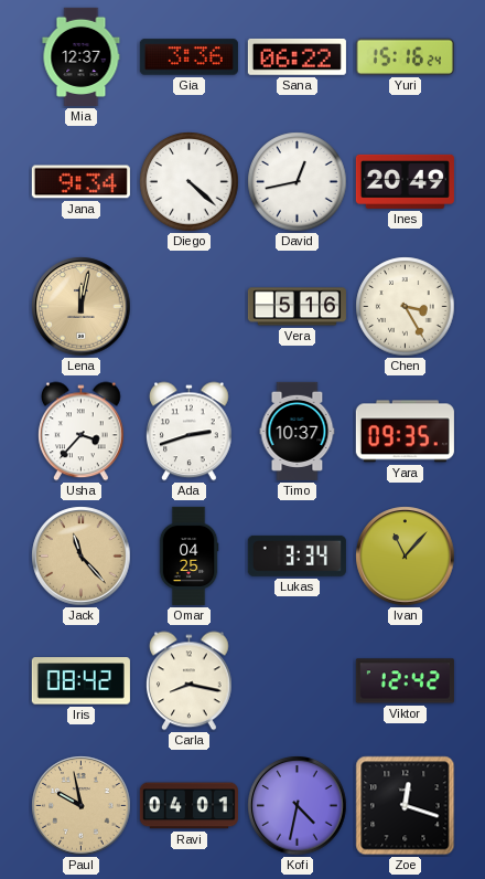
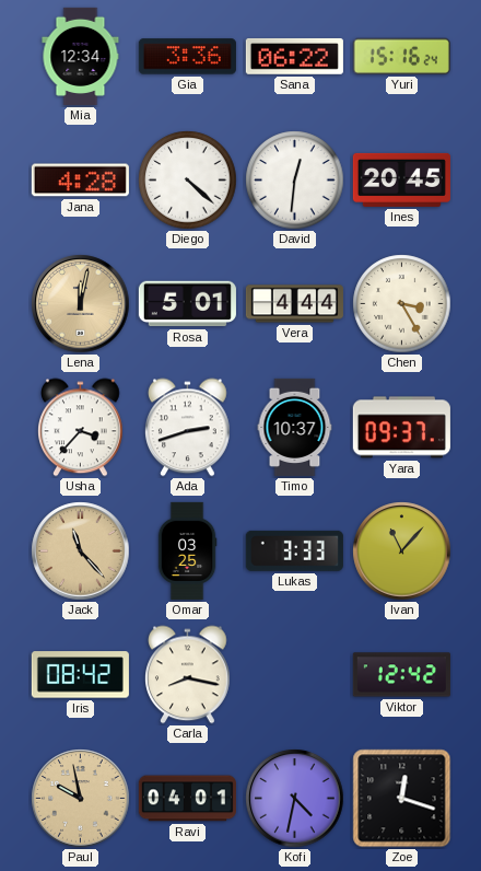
Mia: 12:37 -> 12:34
Jana: 9:34 -> 4:28
David: 12:43 -> 12:31
Ines: 20:49 -> 20:45
Rosa: none -> 5:01
Vera: 5:16 -> 4:44
Yara: 09:35 -> 09:37
Omar: 04:25 -> 03:25
Lukas: 3:34 -> 3:33
